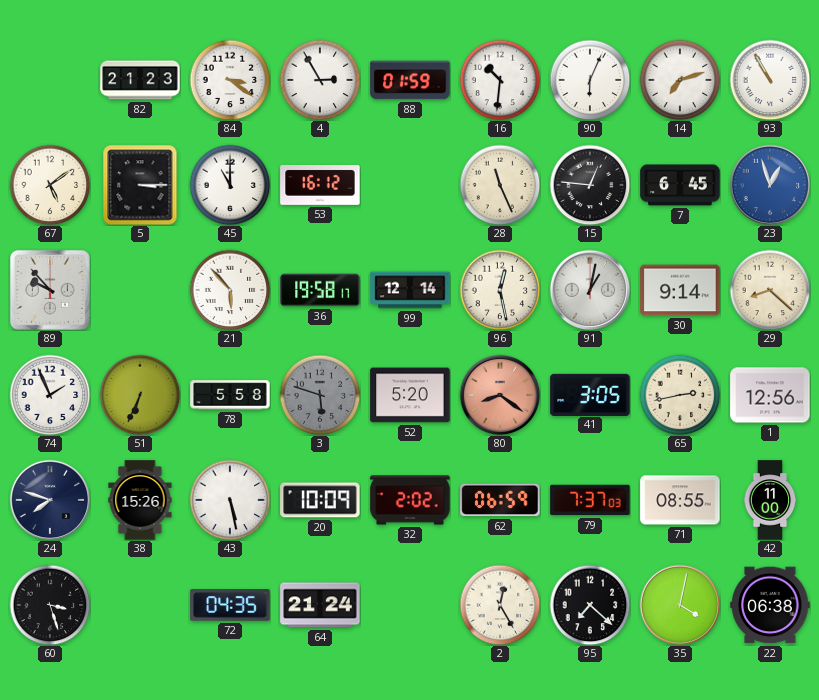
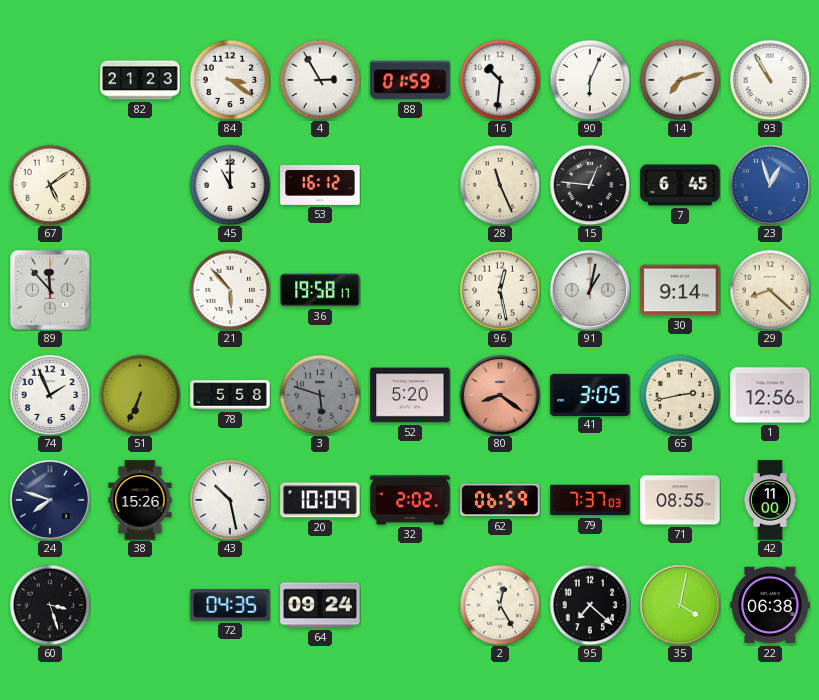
5: 3:15 -> none
89: 9:53 -> 11:53
99: 12:14 -> none
43: 5:28 -> 10:28
64: 21:24 -> 09:24
